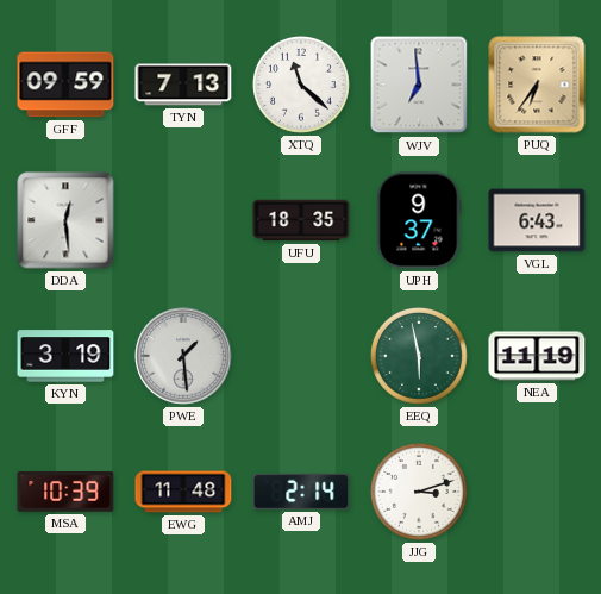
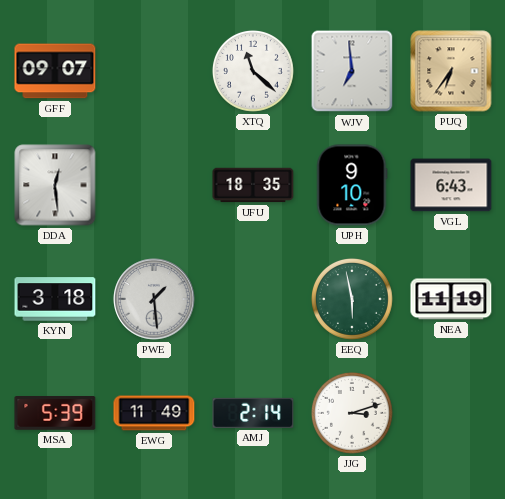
GFF: 09:59 -> 09:07
TYN: 7:13 -> none
UPH: 9:37 -> 9:10
KYN: 3:19 -> 3:18
MSA: 10:39 -> 5:39
EWG: 11:48 -> 11:49
